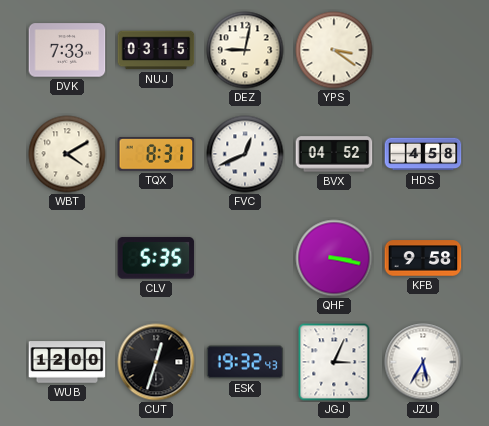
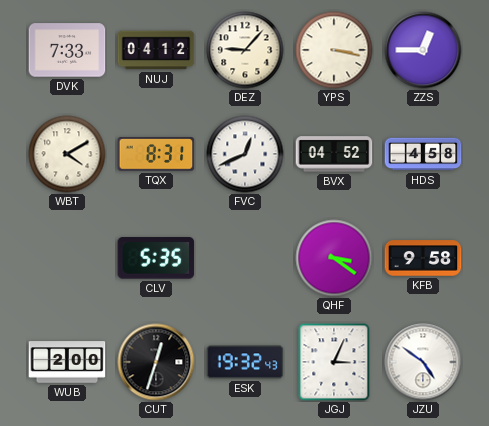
NUJ: 03:15 -> 04:12
DEZ: 9:02 -> 9:07
YPS: 3:21 -> 3:17
ZZS: none -> 12:45
QHF: 3:17 -> 3:21
WUB: 12:00 -> 2:00
JZU: 5:35 -> 4:51
